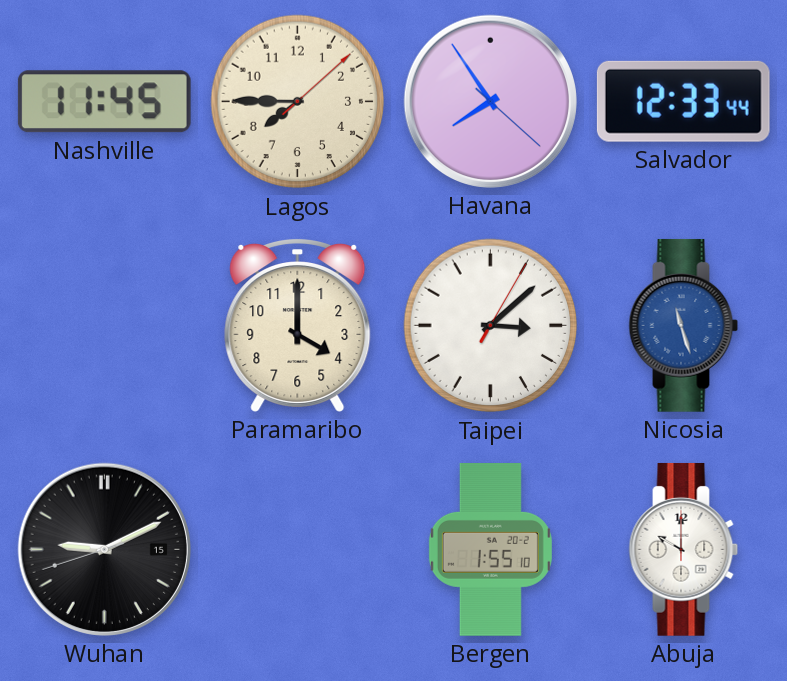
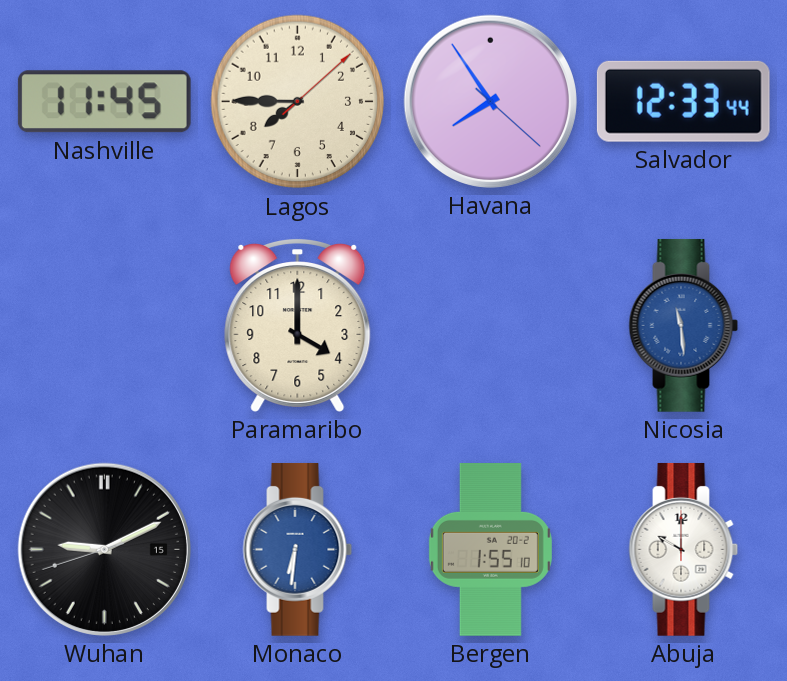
Taipei: 3:08 -> none
Nicosia: 11:27 -> 11:29
Monaco: none -> 6:31
